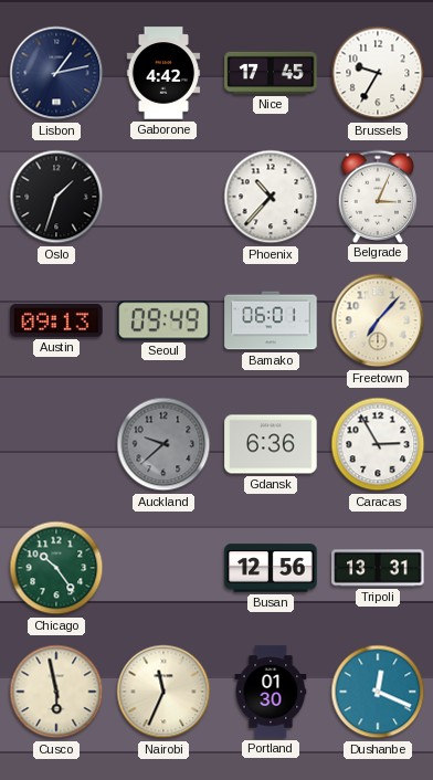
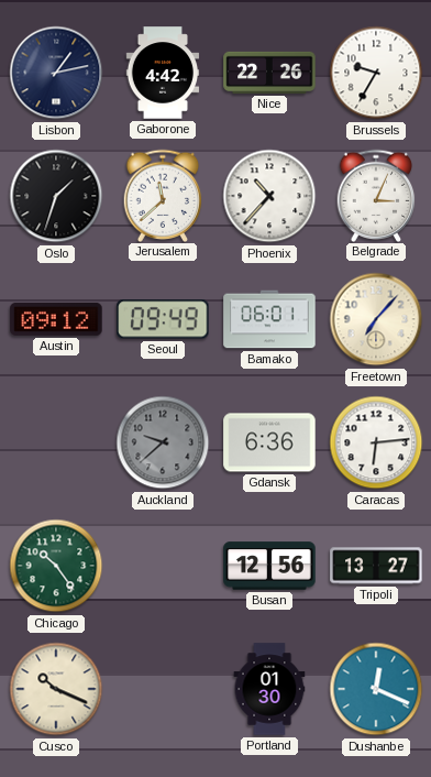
Nice: 17:45 -> 22:26
Jerusalem: none -> 11:38
Austin: 09:13 -> 09:12
Caracas: 2:55 -> 6:14
Tripoli: 13:31 -> 13:27
Cusco: 5:58 -> 10:19
Nairobi: 11:34 -> none
